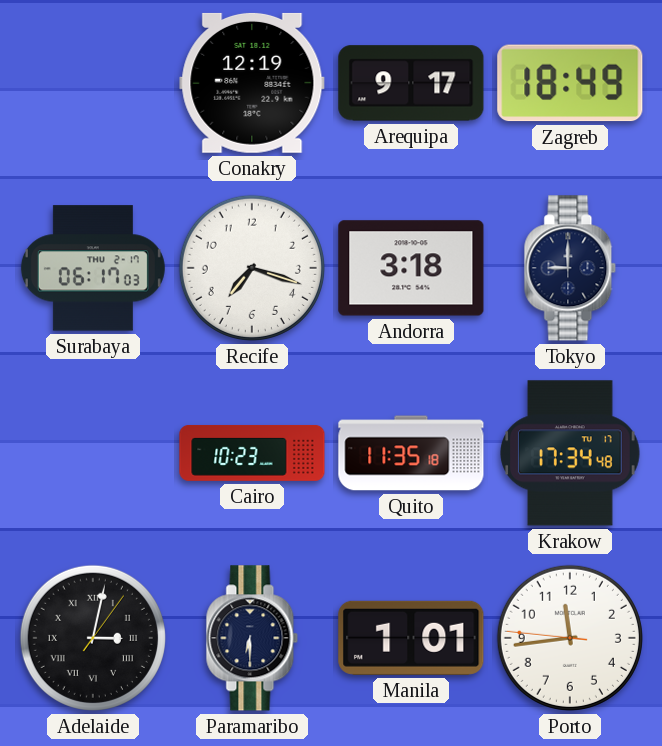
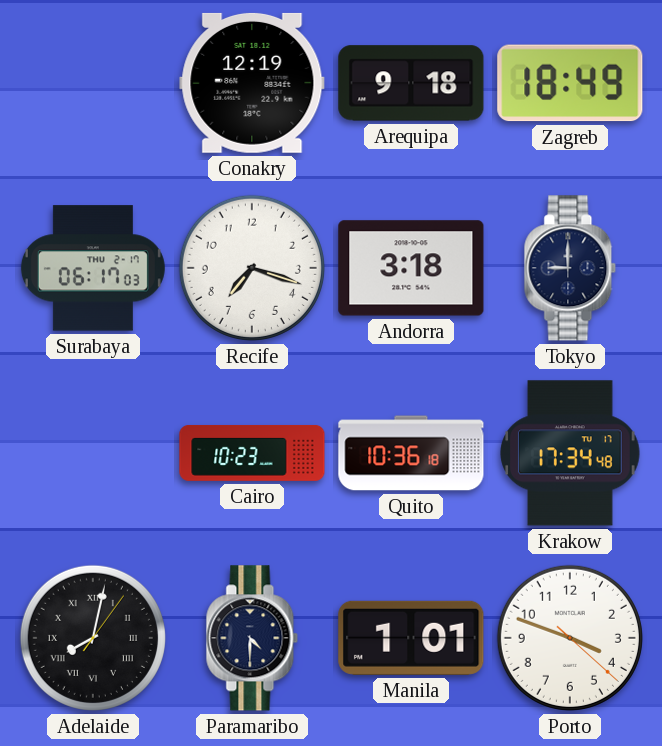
Arequipa: 9:17 -> 9:18
Quito: 11:35 -> 10:36
Adelaide: 3:02 -> 8:02
Paramaribo: 6:30 -> 4:30
Porto: 11:43 -> 3:48
